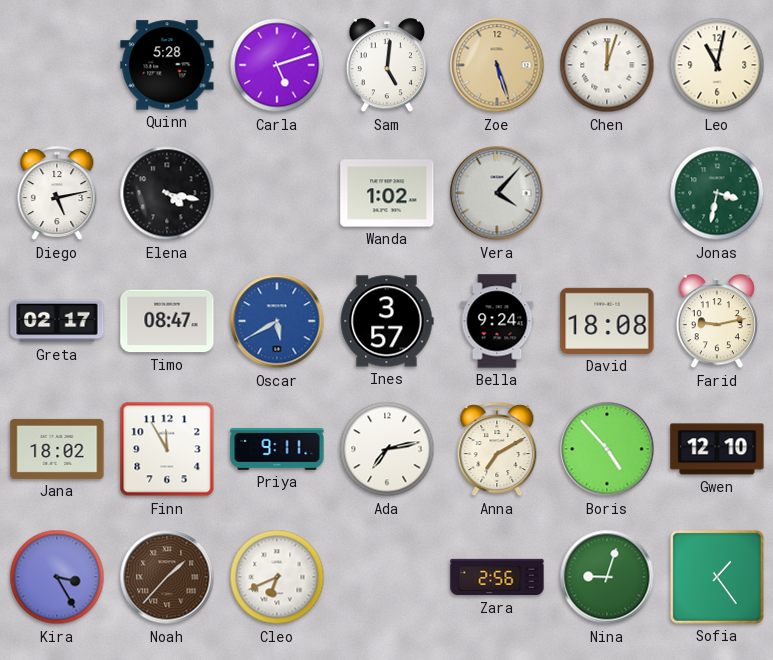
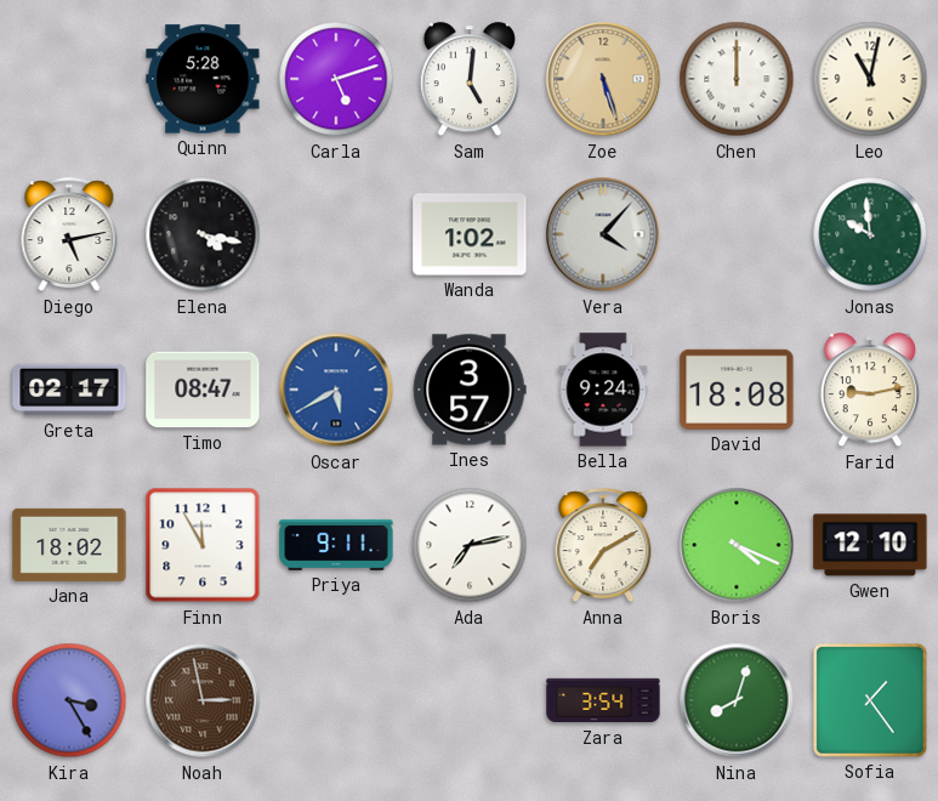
Chen: 12:03 -> 12:00
Jonas: 3:32 -> 9:59
Boris: 4:53 -> 4:19
Noah: 1:37 -> 2:58
Cleo: 6:41 -> none
Zara: 2:56 -> 3:54
Nina: 9:03 -> 8:03
